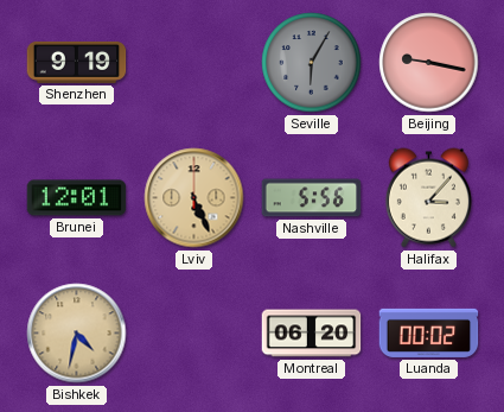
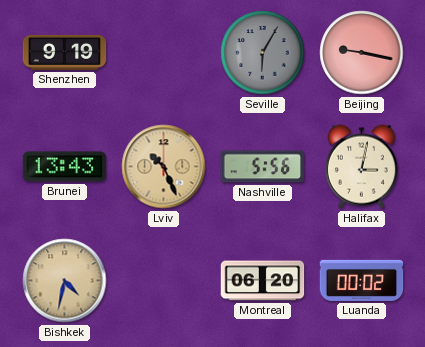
Brunei: 12:01 -> 13:43
Lviv: 5:26 -> 10:26
Halifax: 3:07 -> 3:02
